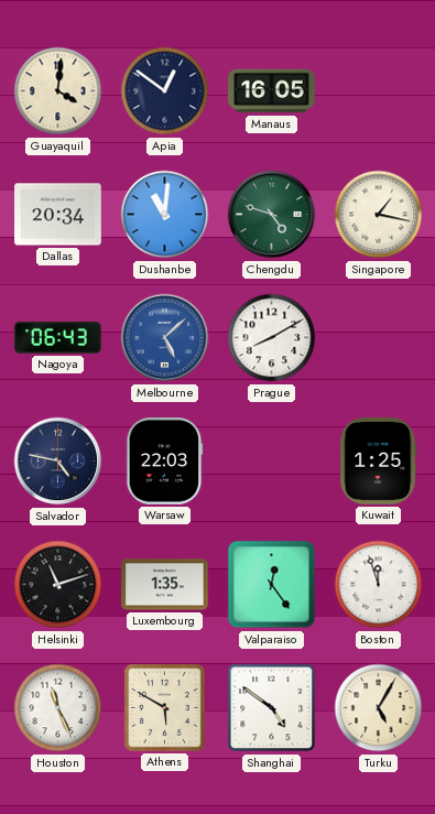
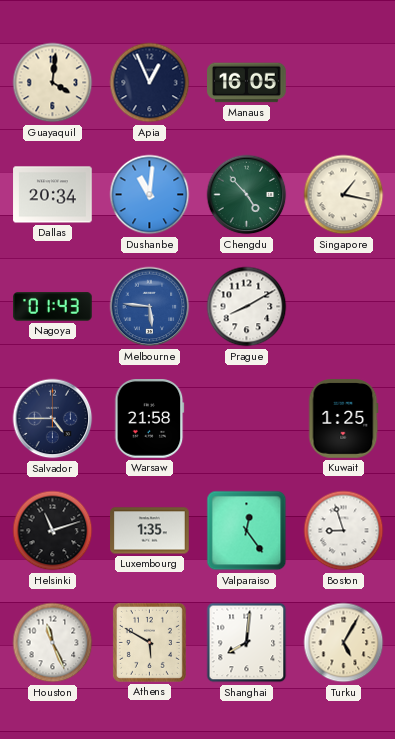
Apia: 12:51 -> 12:56
Chengdu: 4:48 -> 4:53
Nagoya: 06:43 -> 01:43
Melbourne: 5:08 -> 5:46
Salvador: 4:47 -> 4:45
Warsaw: 22:03 -> 21:58
Boston: 11:57 -> 8:57
Shanghai: 4:51 -> 8:01
